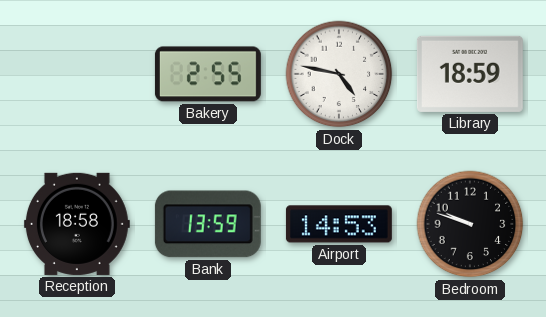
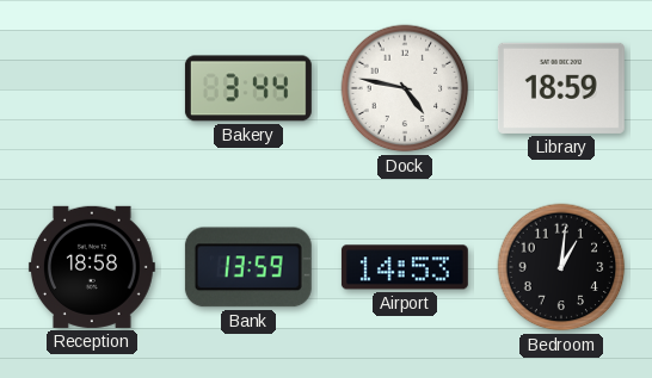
Bakery: 2:55 -> 3:44
Bedroom: 9:48 -> 1:01
